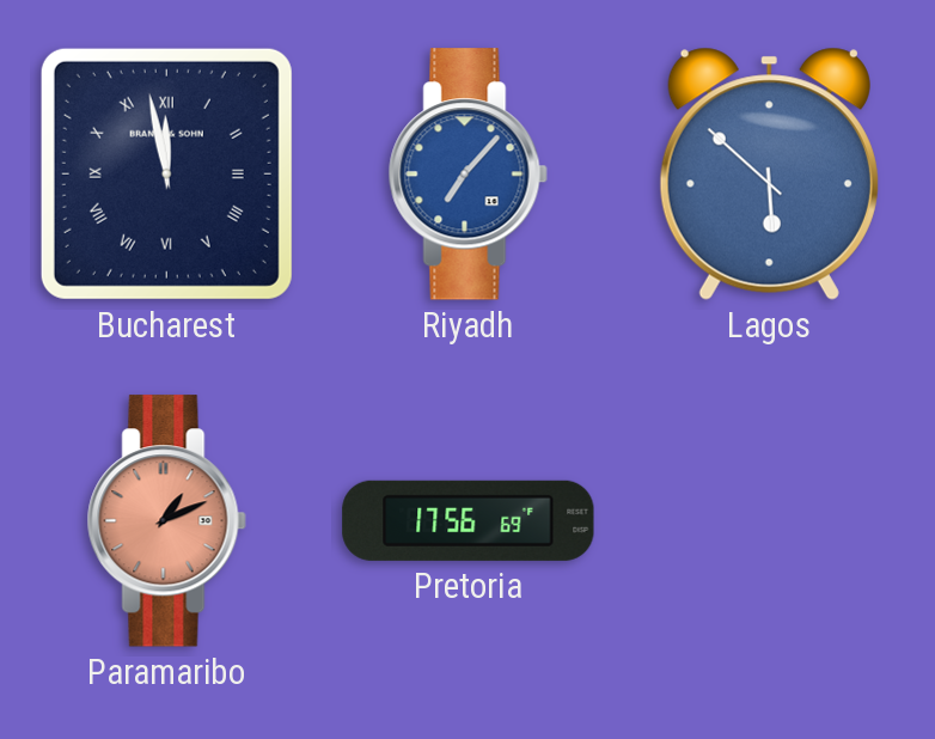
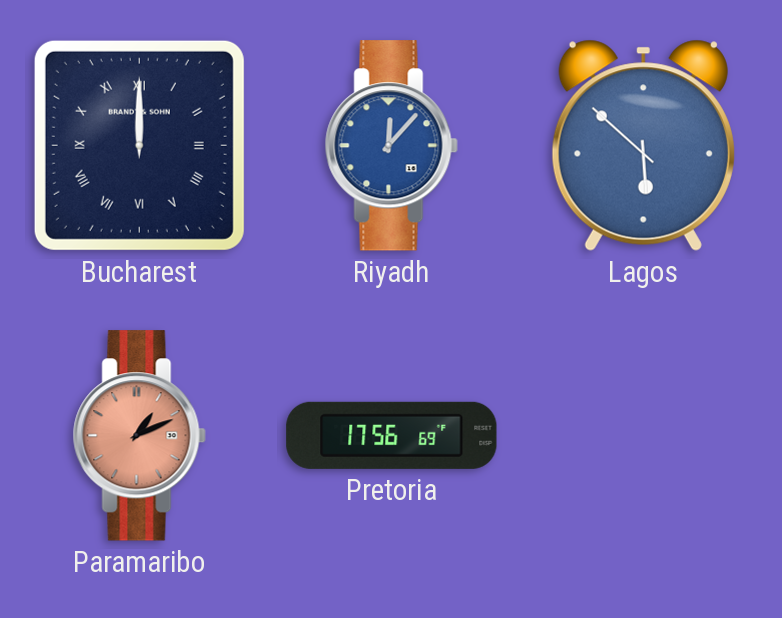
Bucharest: 11:58 -> 12:00
Riyadh: 7:07 -> 12:07
